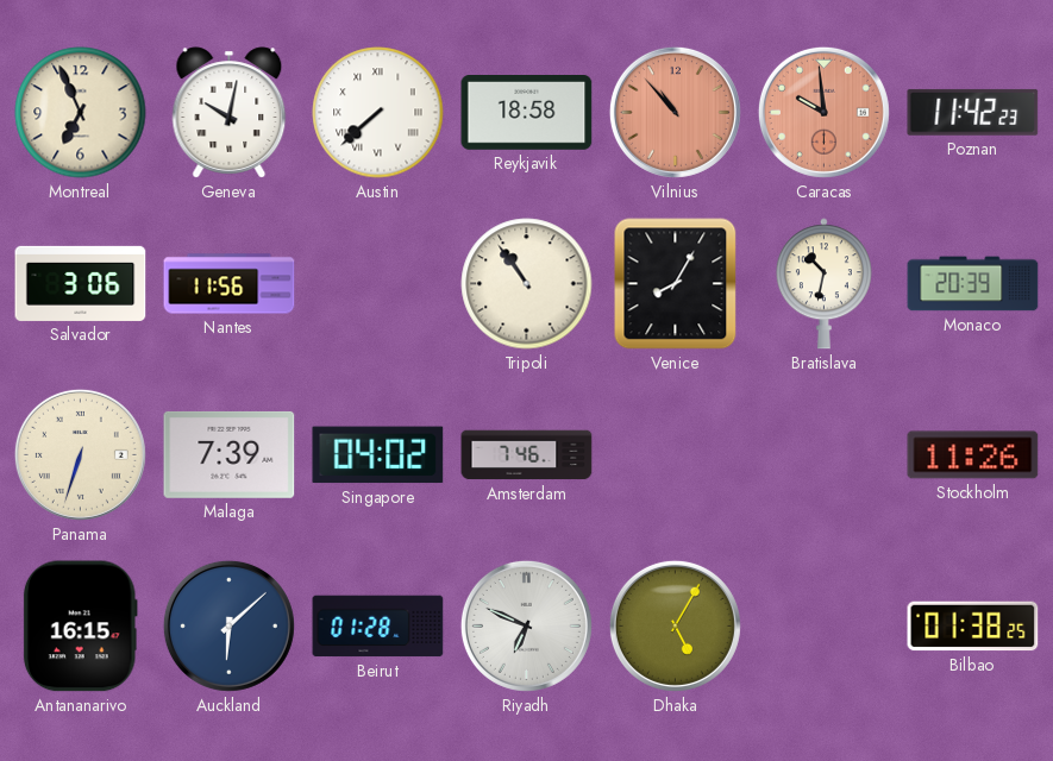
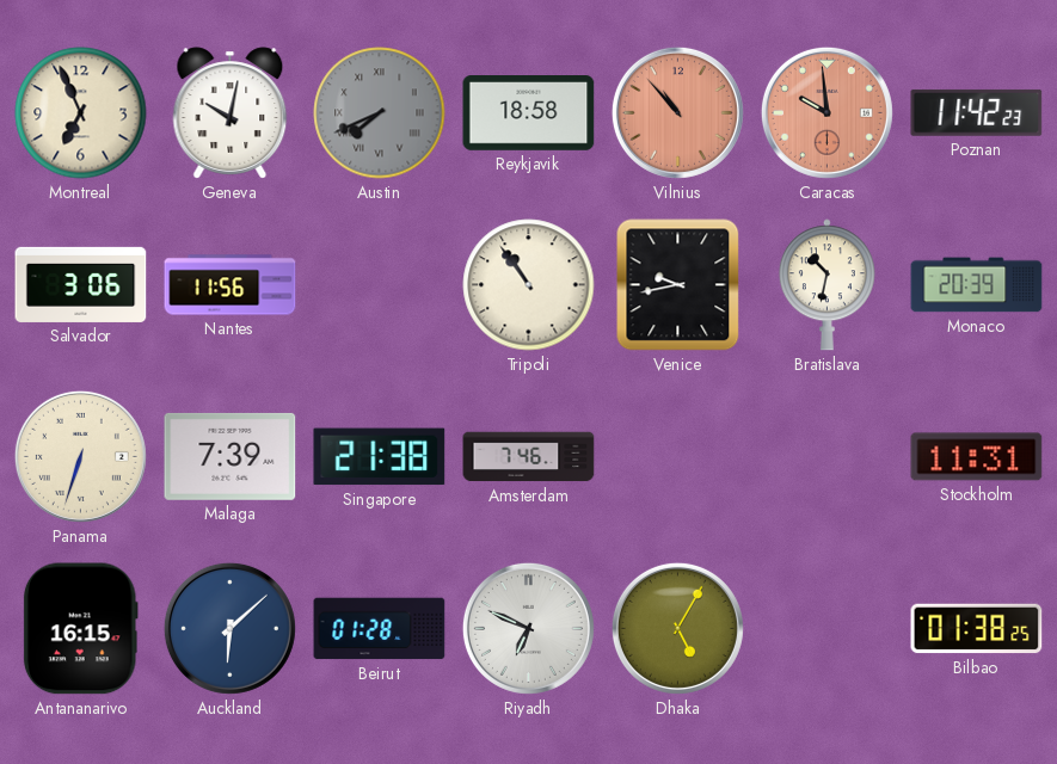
Austin: 7:38 -> 7:41
Austin dial: white -> grey
Venice: 8:05 -> 9:43
Singapore: 04:02 -> 21:38
Stockholm: 11:26 -> 11:31
